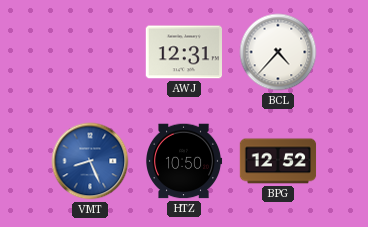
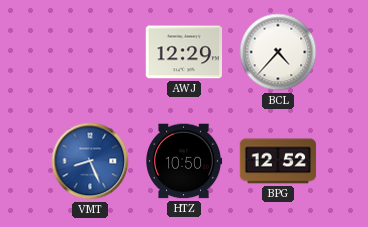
AWJ: 12:31 -> 12:29
